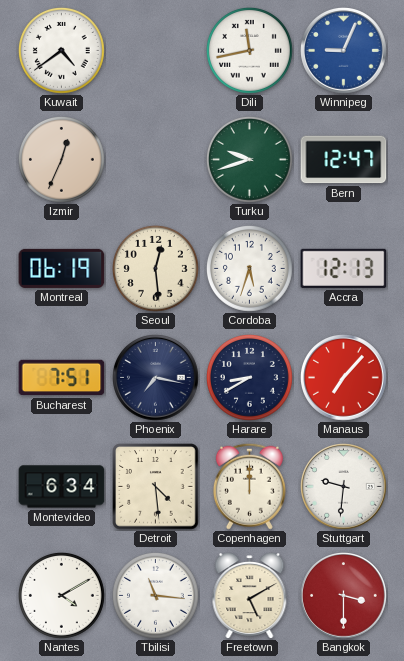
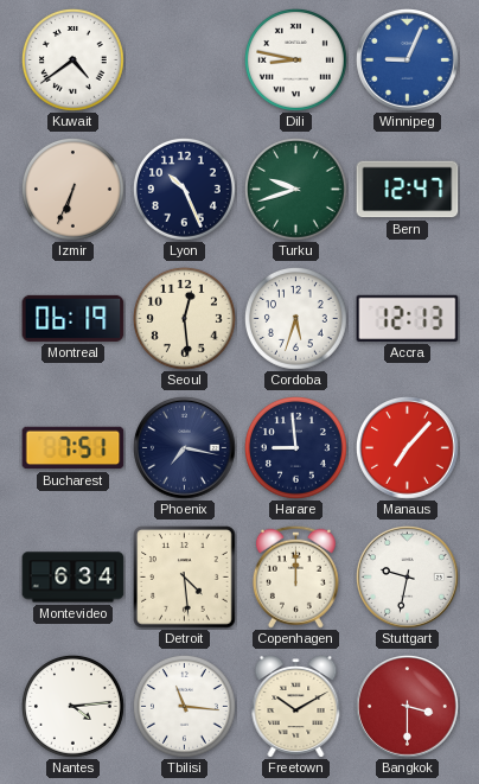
Dili: 11:43 -> 8:47
Izmir: 12:34 -> 6:34
Lyon: none -> 10:26
Harare: 8:40 -> 8:59
Stuttgart: 9:31 -> 9:32
Nantes: 4:10 -> 4:14
Freetown: 5:10 -> 10:10
